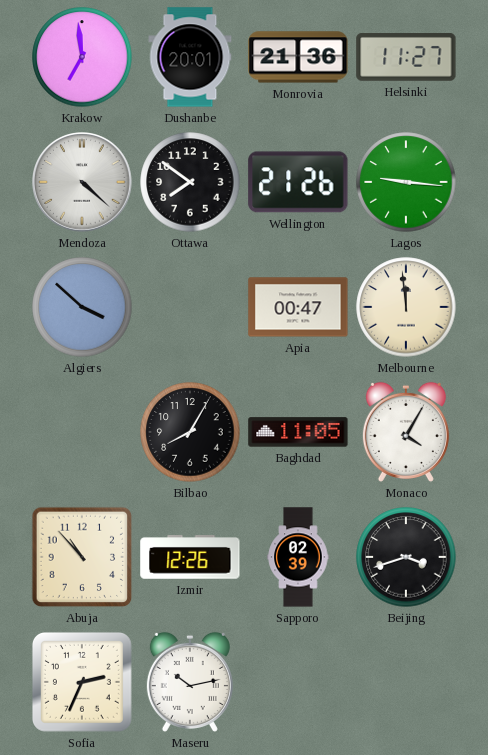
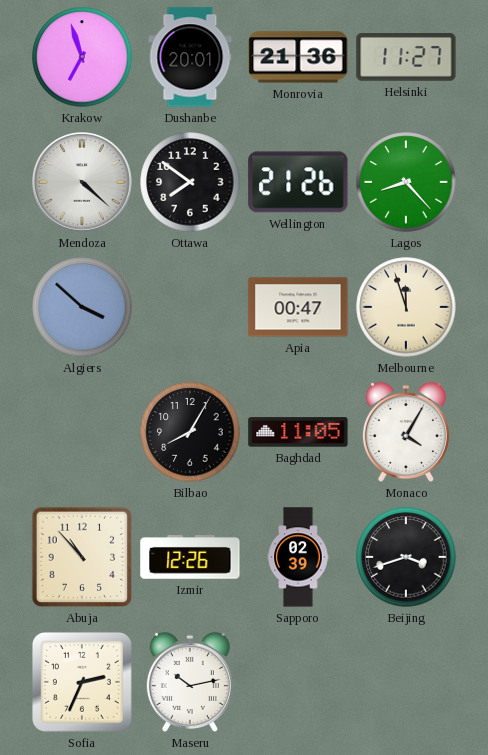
Krakow: 6:59 -> 6:57
Lagos: 9:16 -> 8:23
Melbourne: 11:59 -> 11:57
